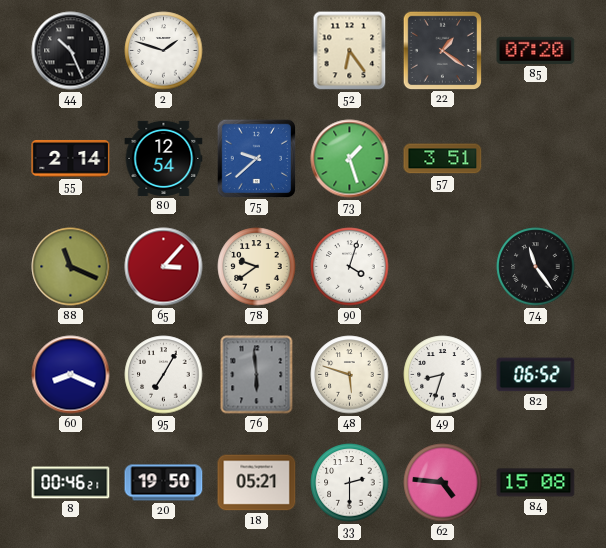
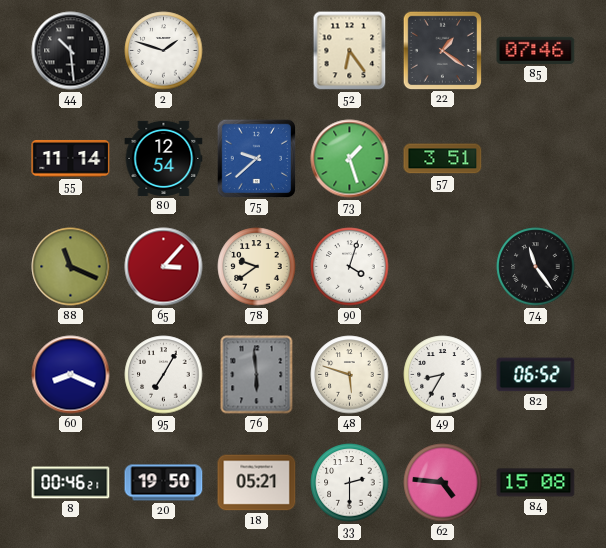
44: 10:26 -> 10:29
85: 07:20 -> 07:46
55: 2:14 -> 11:14
49: 8:33 -> 8:35
